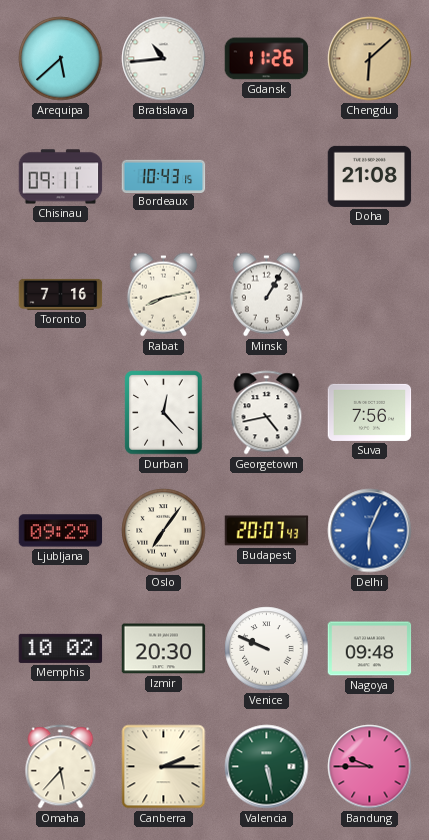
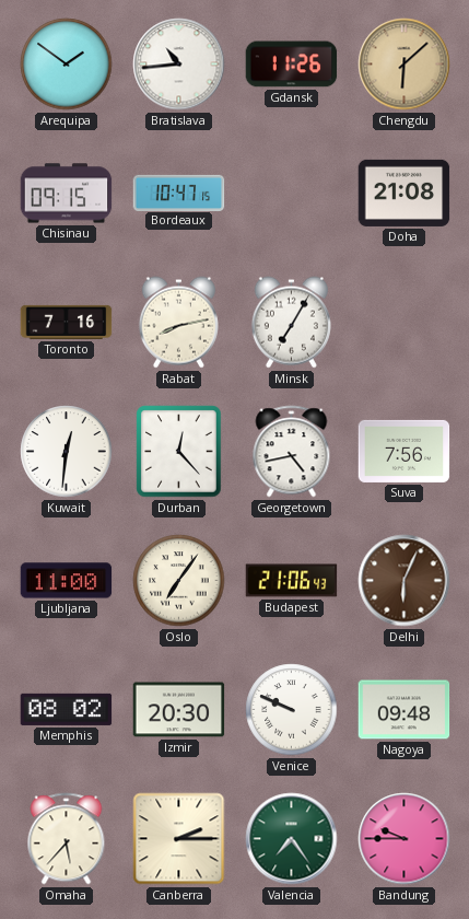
Arequipa: 5:38 -> 1:51
Chisinau: 09:11 -> 09:15
Bordeaux: 10:43 -> 10:47
Minsk: 1:05 -> 7:05
Kuwait: none -> 12:31
Ljubljana: 09:29 -> 11:00
Budapest: 20:07 -> 21:06
Delhi dial: blue -> brown
Memphis: 10:02 -> 08:02
Valencia: 5:28 -> 7:24
